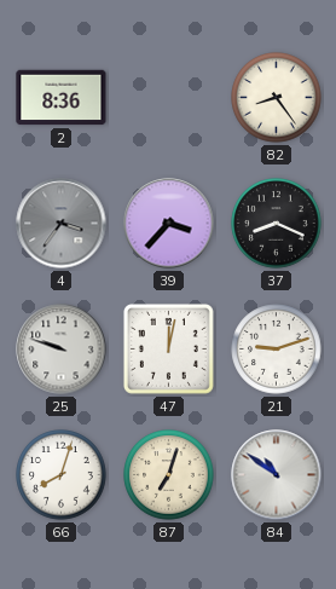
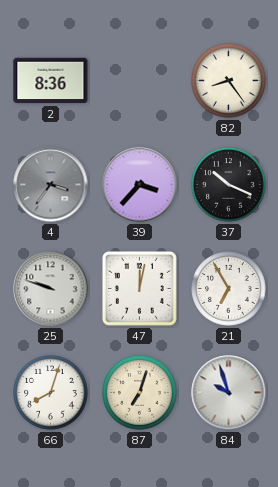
37: 8:19 -> 10:19
21: 9:12 -> 6:55
84: 10:51 -> 9:57
